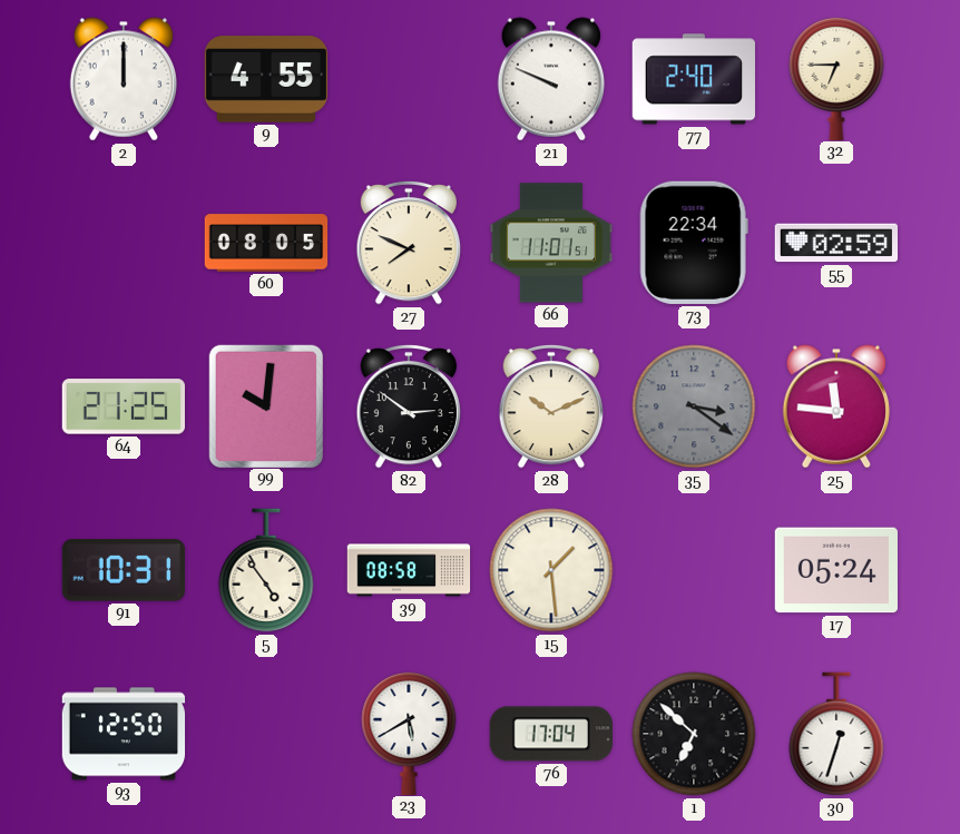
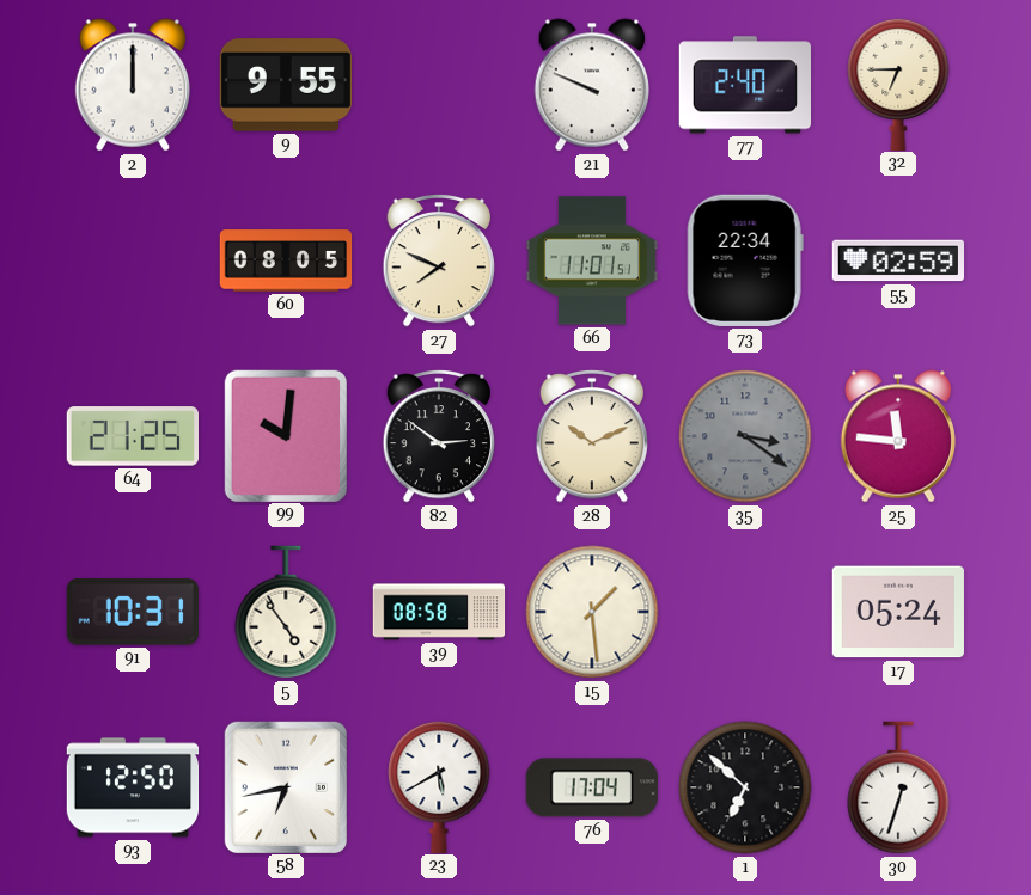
9: 4:55 -> 9:55
58: none -> 6:43
